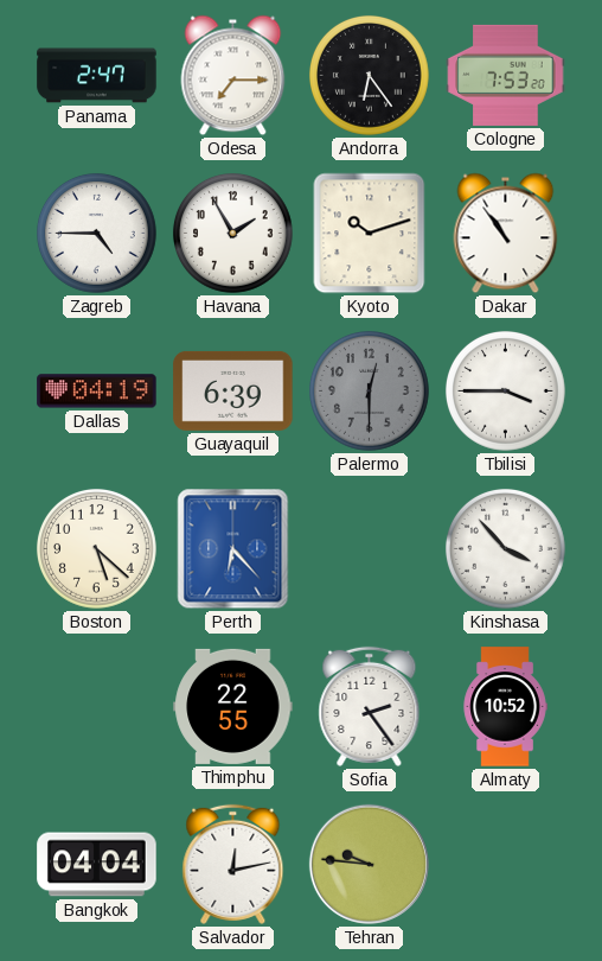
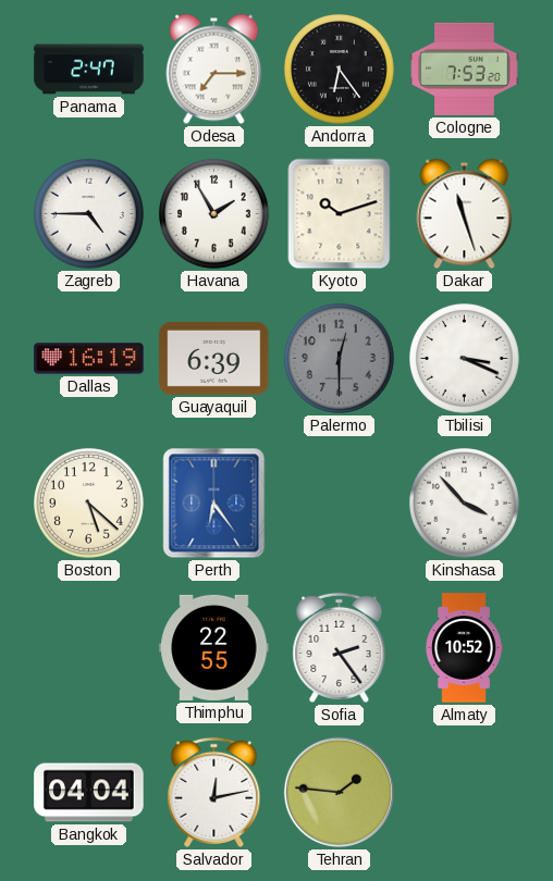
Dakar: 10:54 -> 11:27
Dallas: 04:19 -> 16:19
Tbilisi: 3:45 -> 3:19
Perth: 6:23 -> 6:24
Tehran: 9:46 -> 1:46
